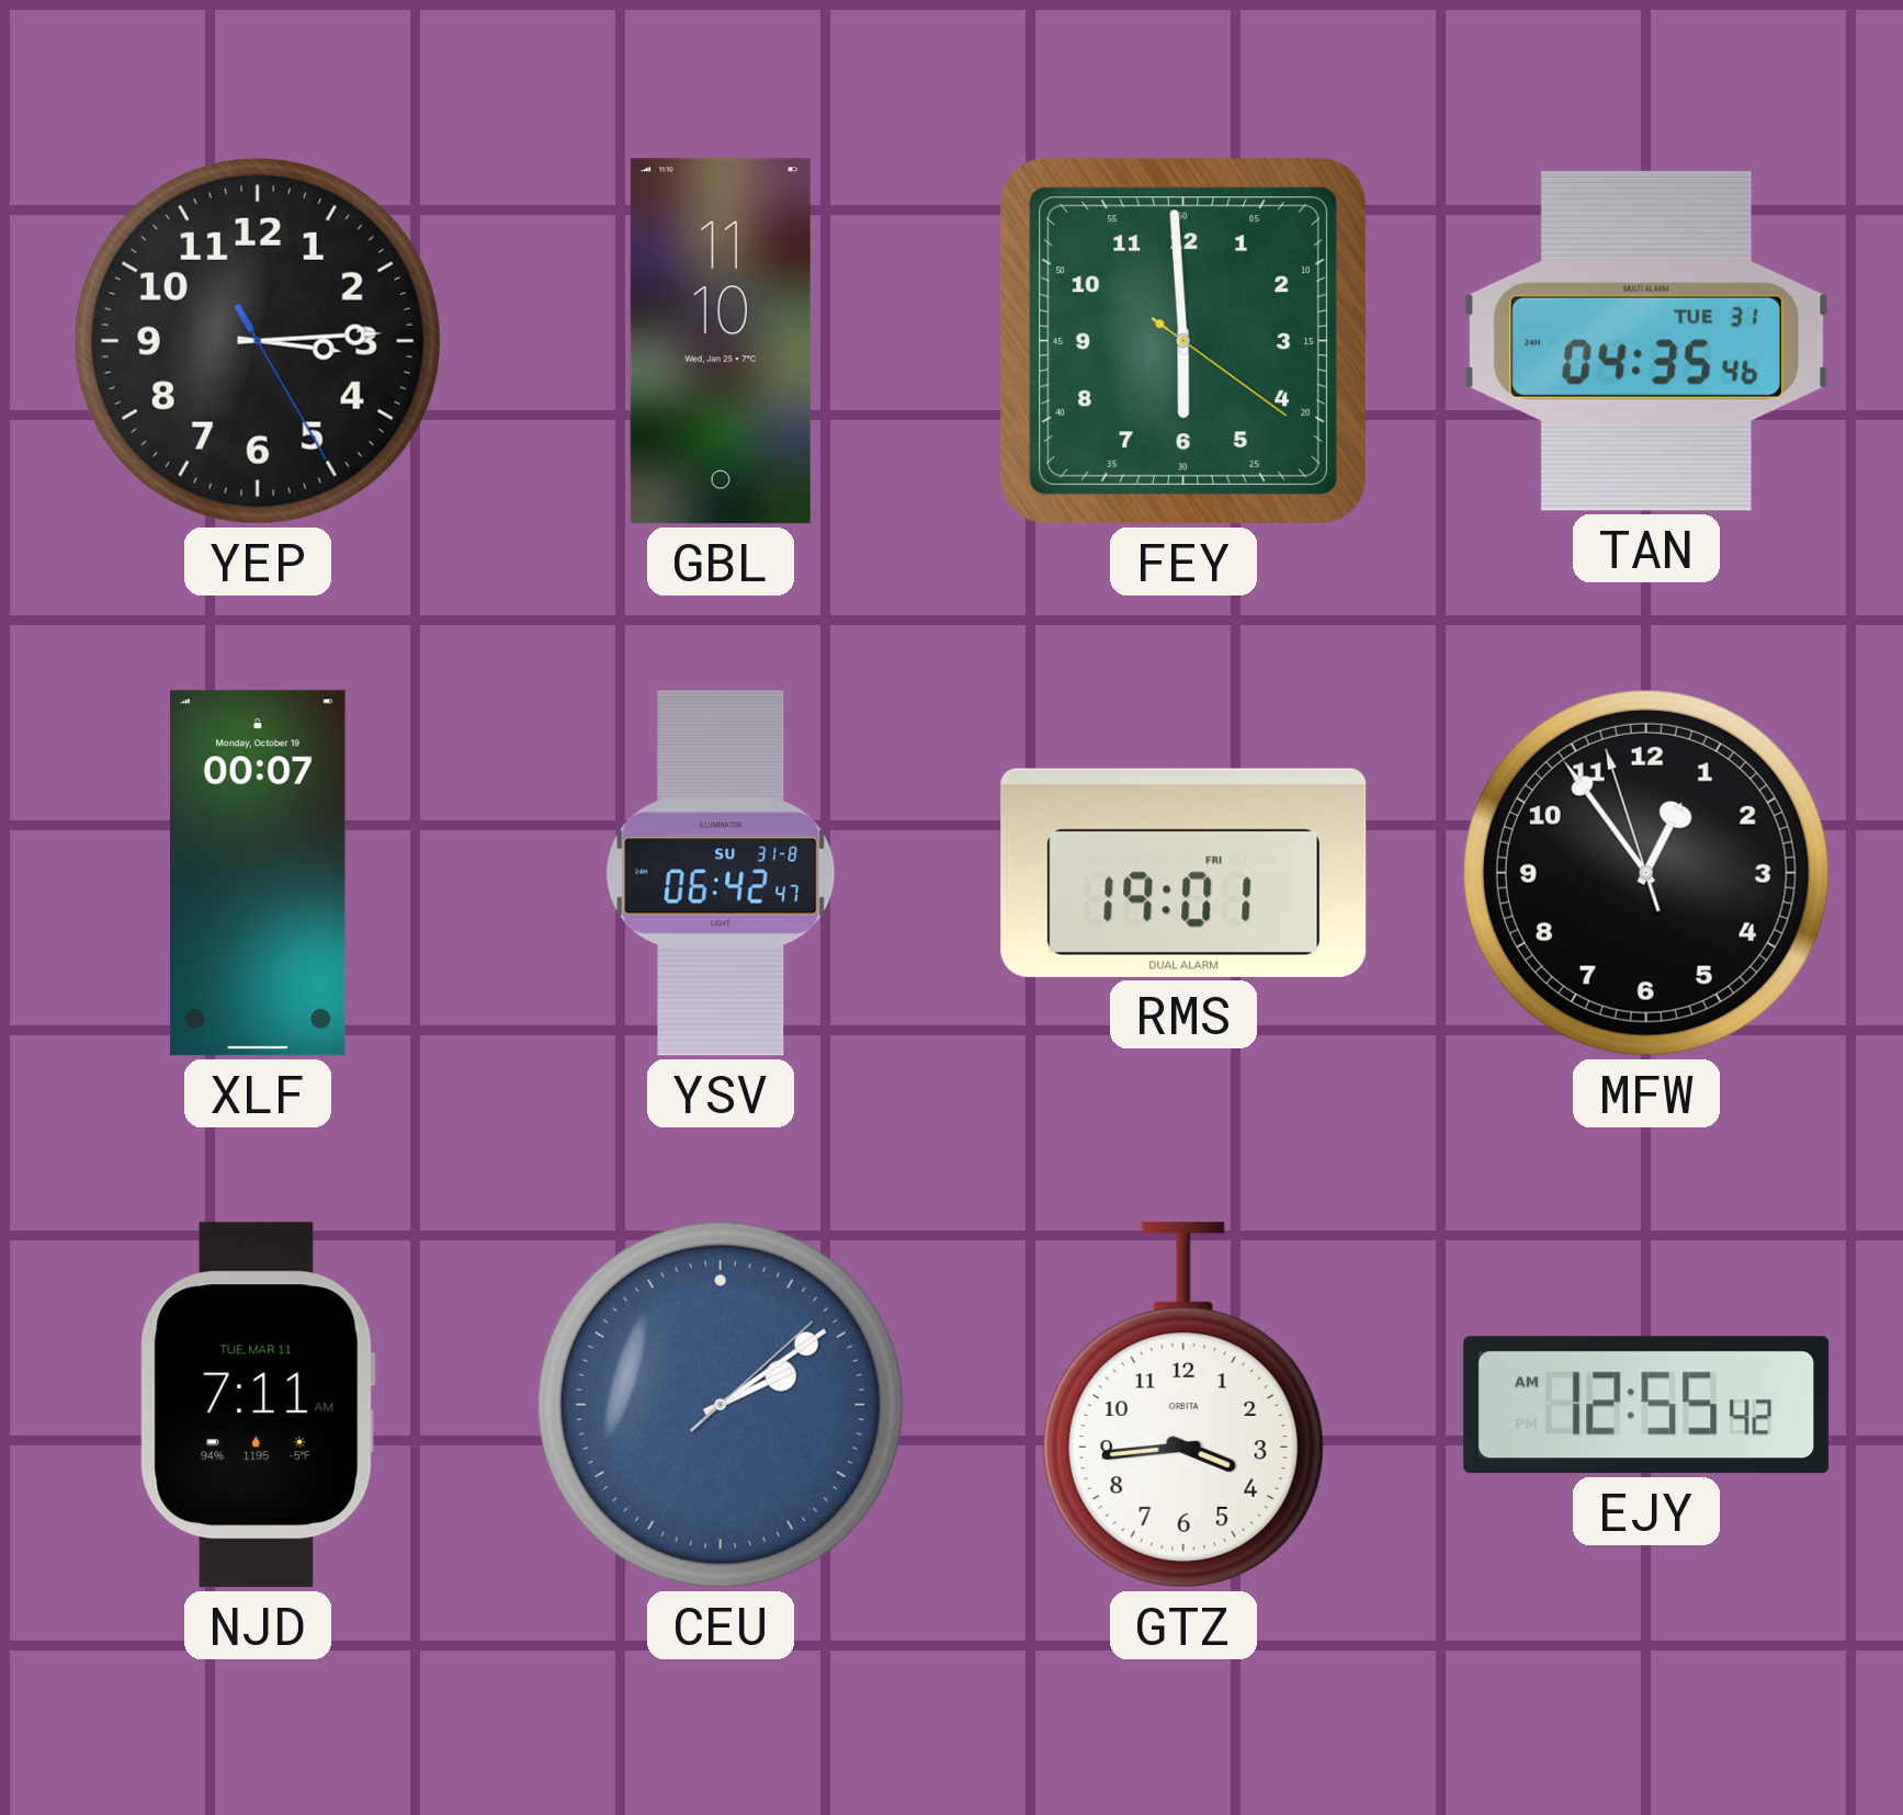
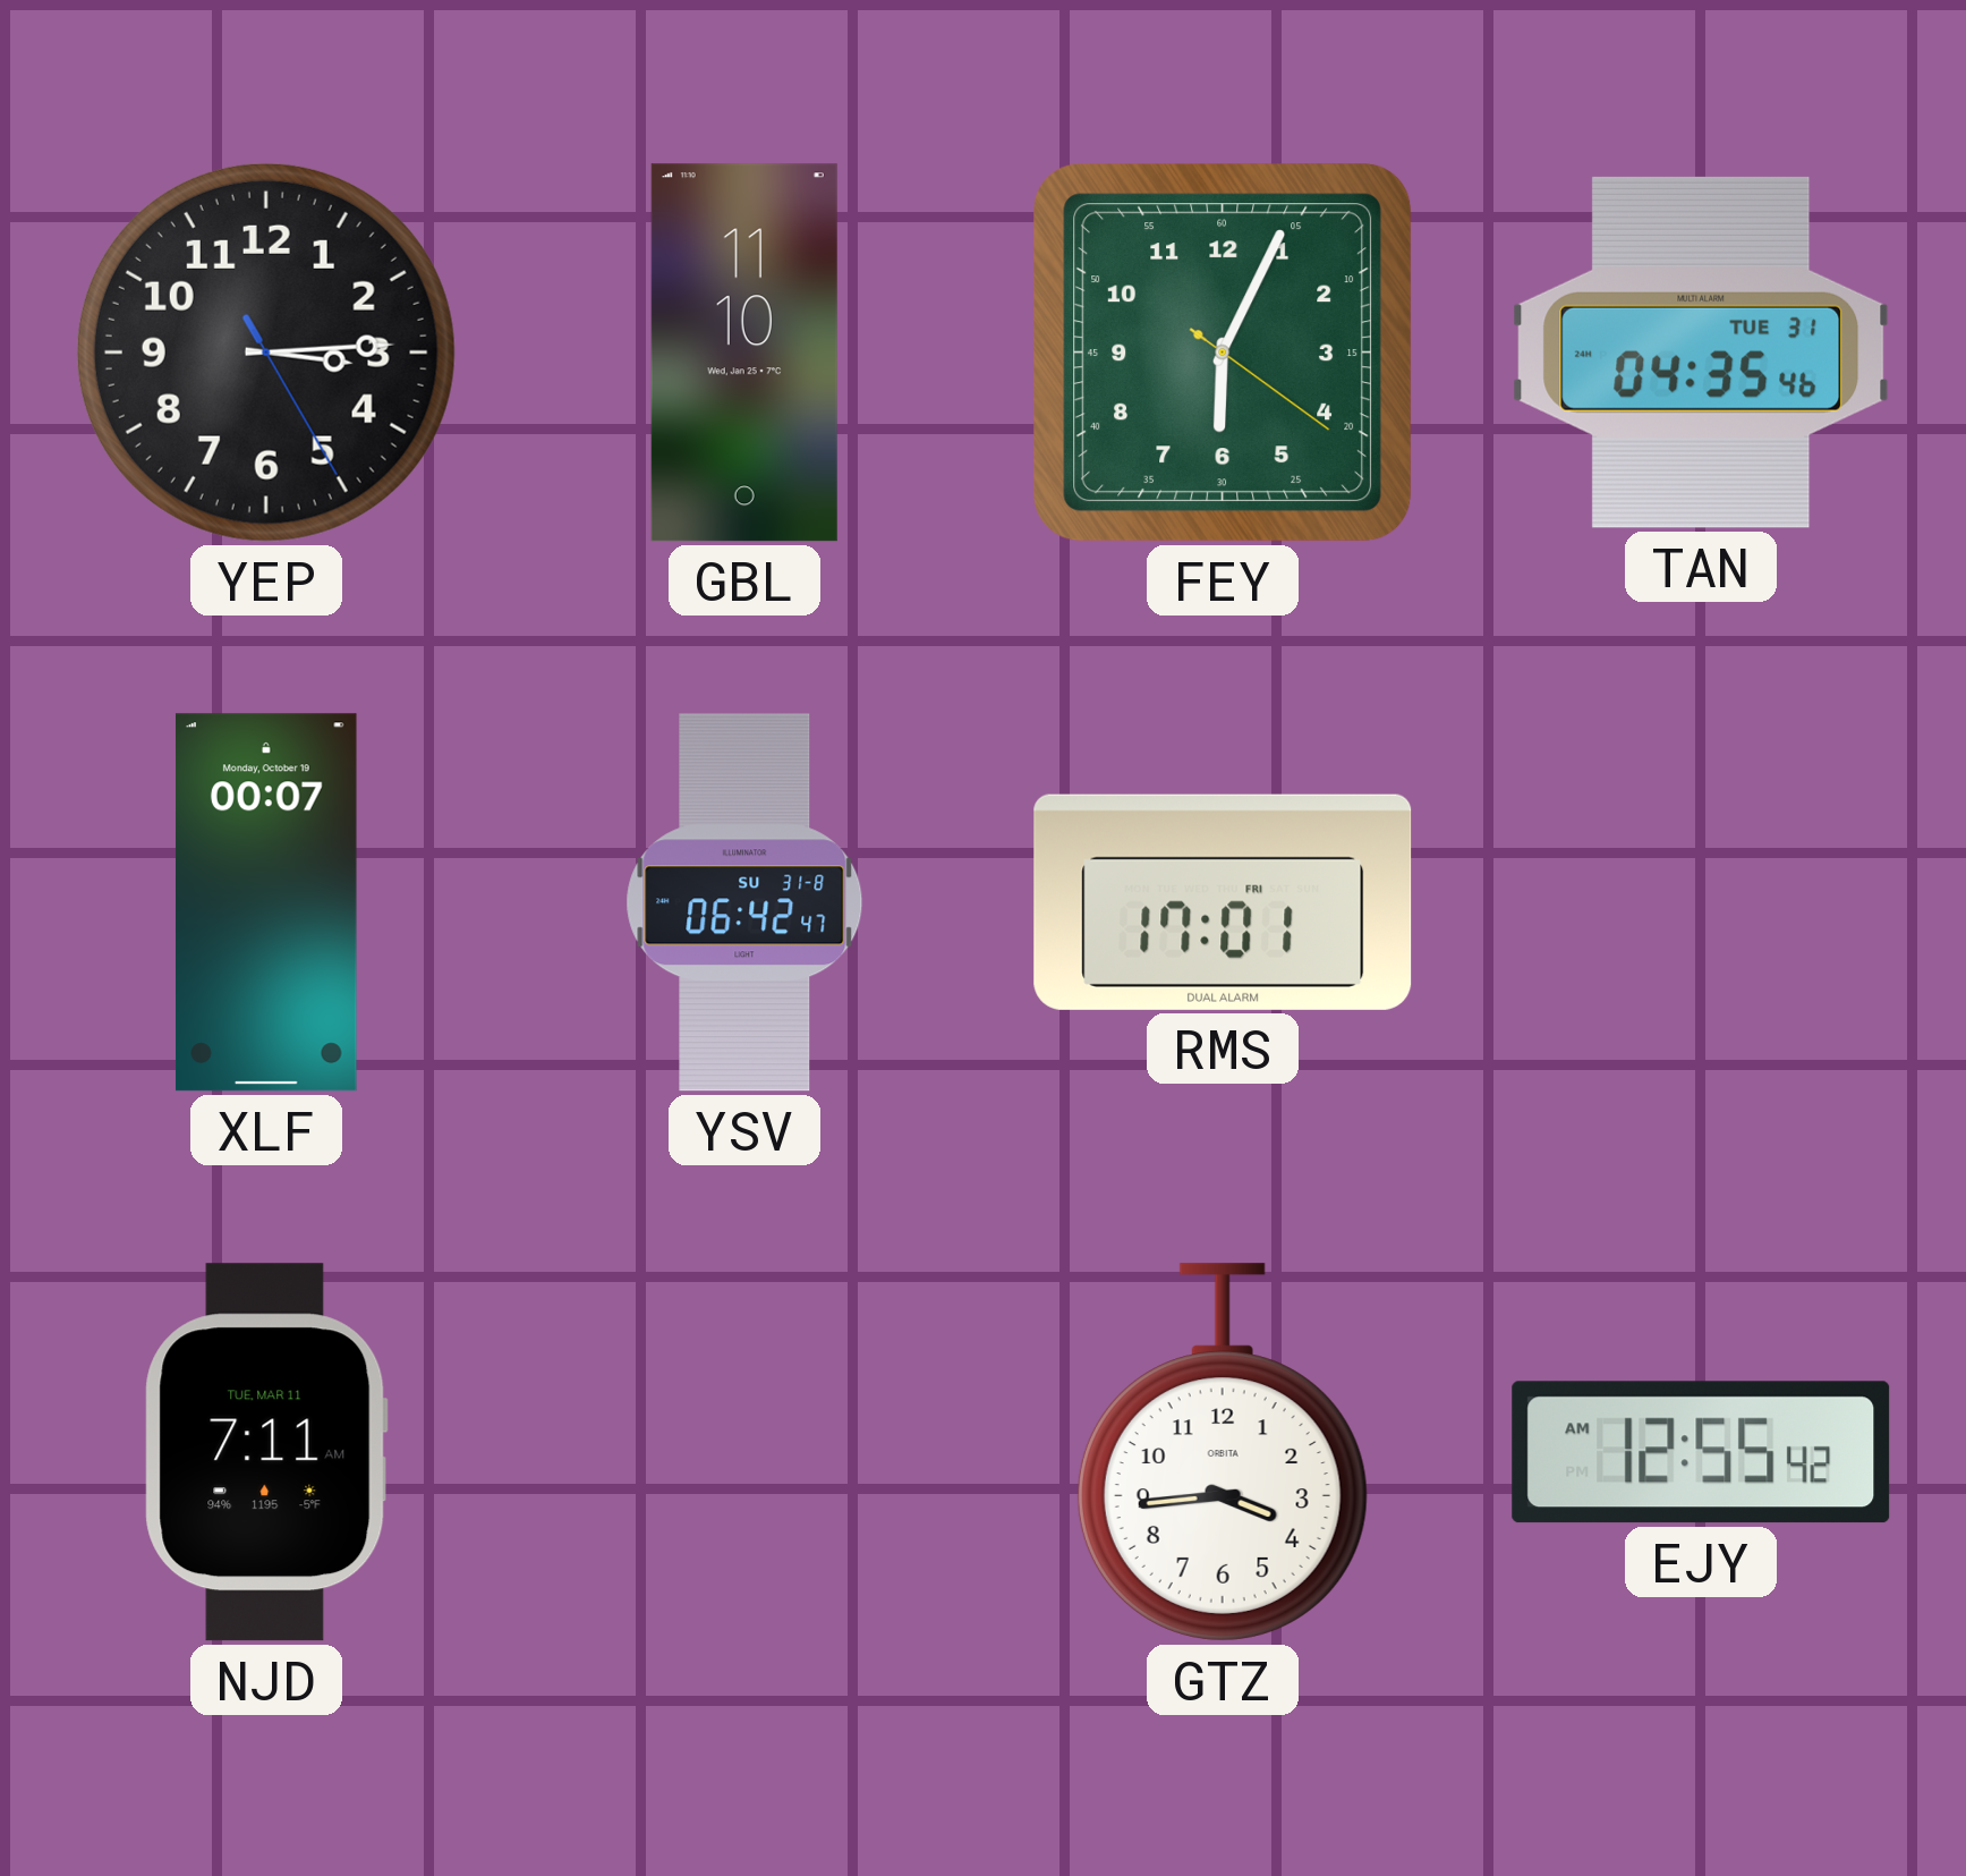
FEY: 5:59 -> 6:04
RMS: 19:01 -> 17:01
MFW: 12:53 -> none
CEU: 2:09 -> none
